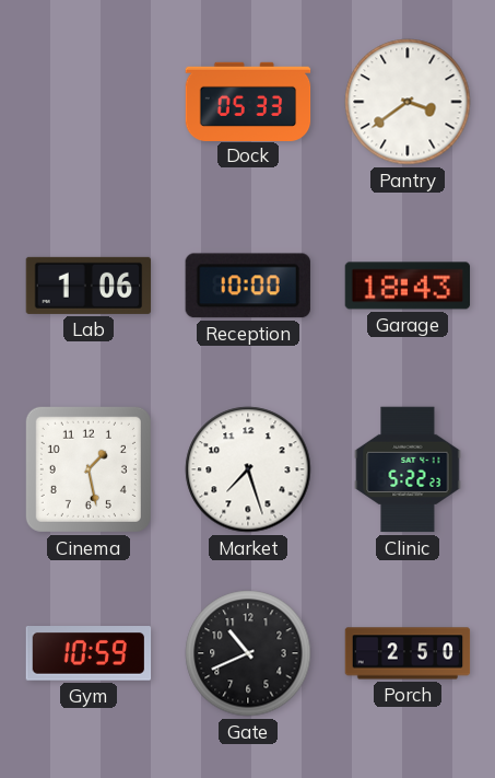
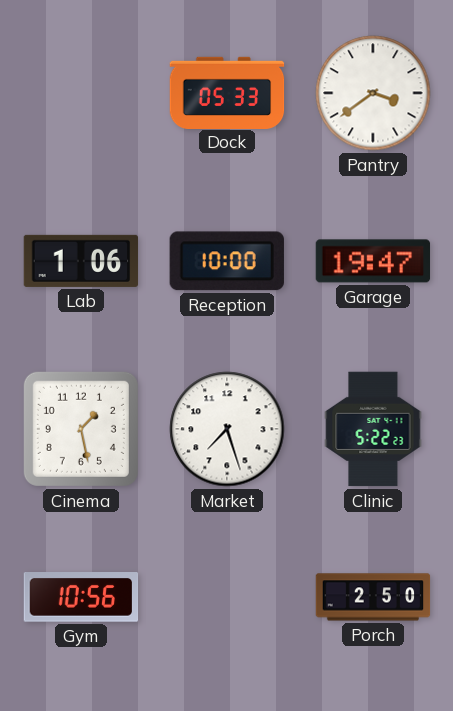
Garage: 18:43 -> 19:47
Gym: 10:59 -> 10:56
Gate: 10:41 -> none
